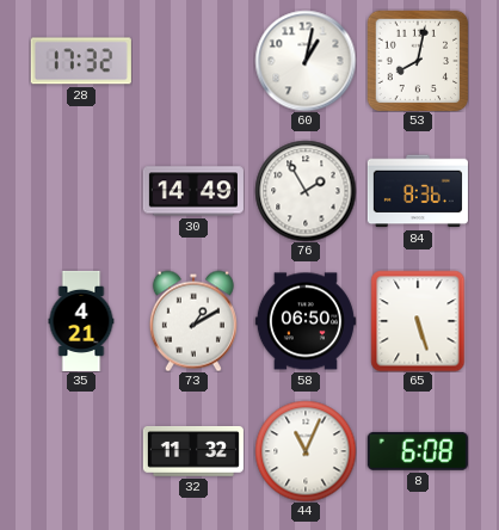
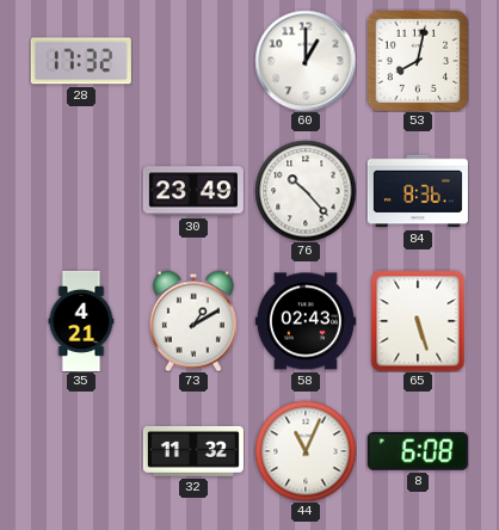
60: 1:02 -> 1:00
30: 14:49 -> 23:49
76: 1:55 -> 10:23
58: 06:50 -> 02:43
